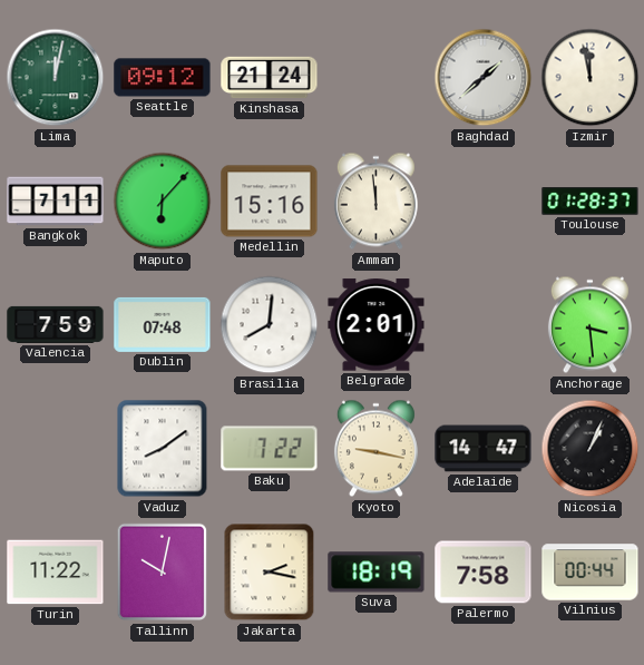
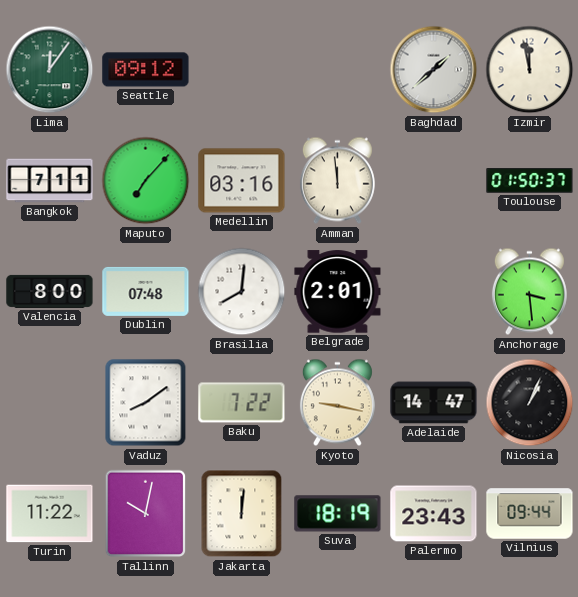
Lima: 12:02 -> 12:06
Kinshasa: 21:24 -> none
Maputo: 6:07 -> 7:07
Medellin: 15:16 -> 03:16
Toulouse: 01:28 -> 01:50
Valencia: 7:59 -> 8:00
Jakarta: 2:17 -> 12:01
Palermo: 7:58 -> 23:43
Vilnius: 00:44 -> 09:44
